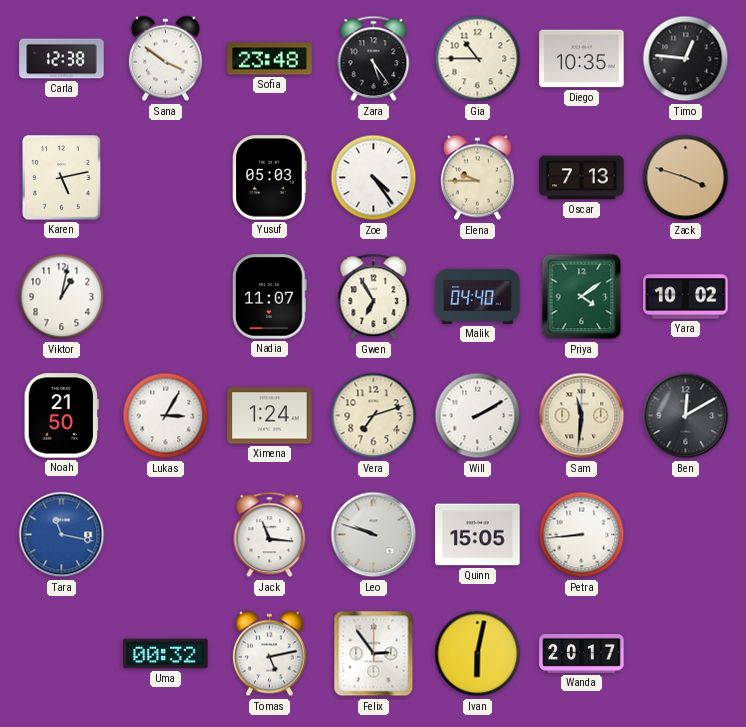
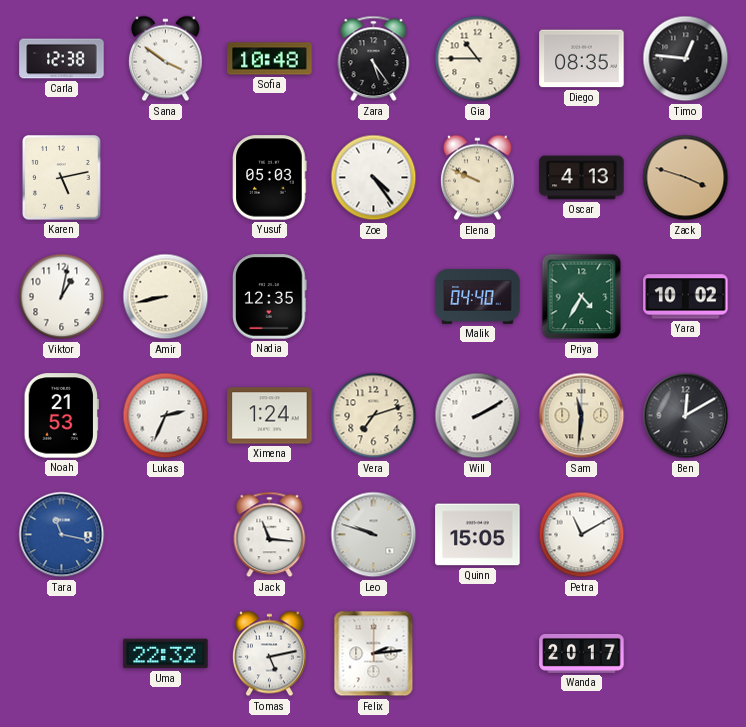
Sofia: 23:48 -> 10:48
Diego: 10:35 -> 08:35
Elena: 9:45 -> 9:49
Oscar: 7:13 -> 4:13
Amir: none -> 8:43
Nadia: 11:07 -> 12:35
Gwen: 6:55 -> none
Priya: 4:09 -> 4:35
Noah: 21:50 -> 21:53
Lukas: 3:05 -> 2:34
Petra: 8:44 -> 11:10
Uma: 00:32 -> 22:32
Felix: 2:54 -> 2:14
Ivan: 6:02 -> none
